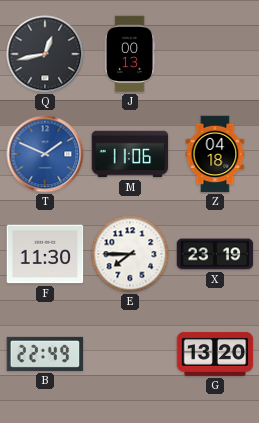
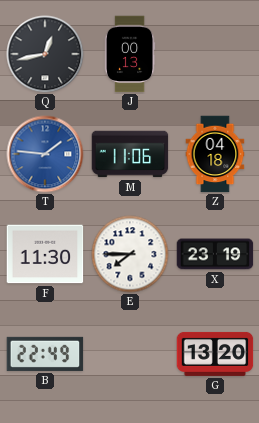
T: 1:49 -> 1:46
